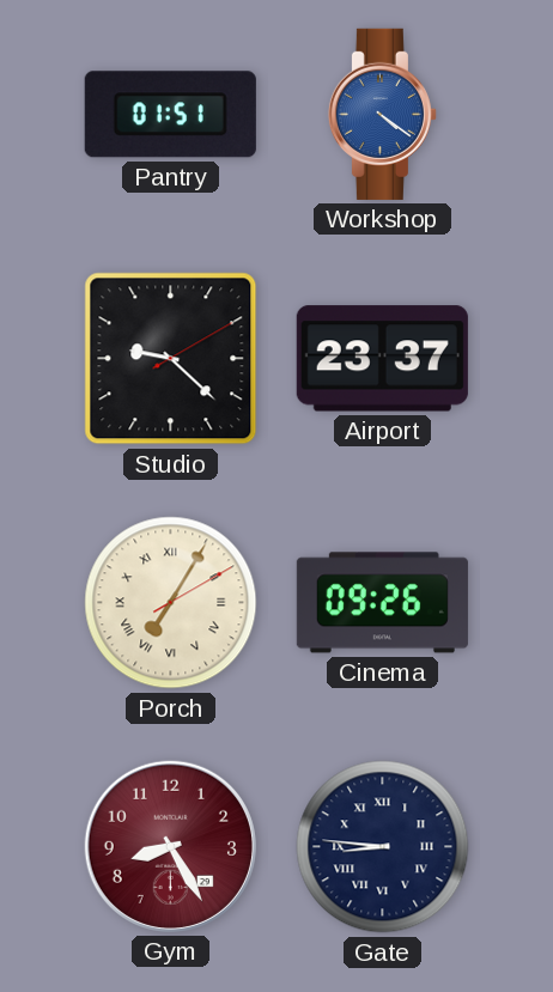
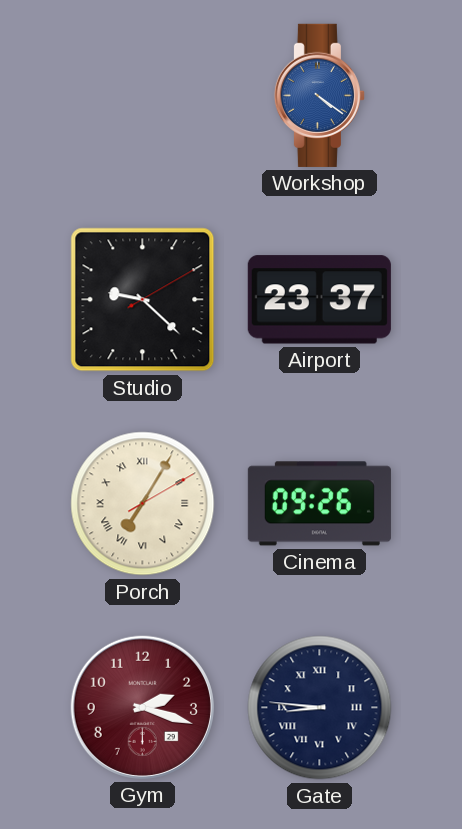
Pantry: 01:51 -> none
Gym: 8:25 -> 2:18
